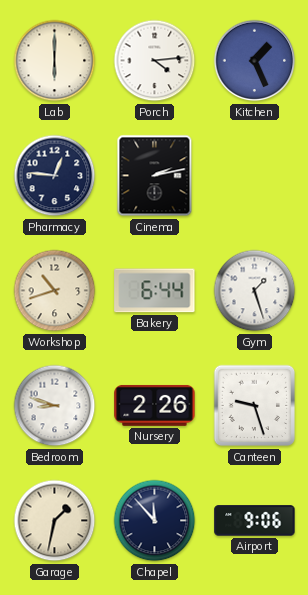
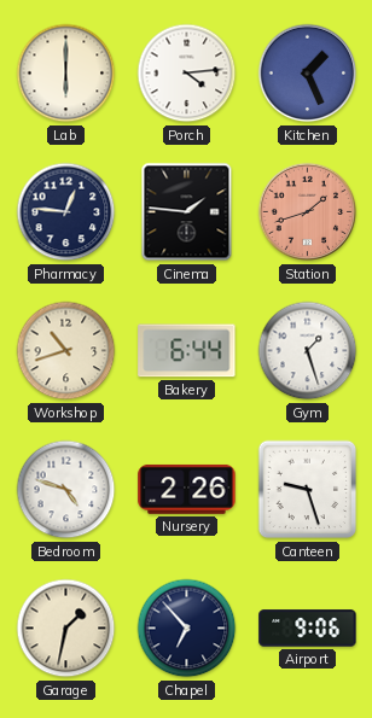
Cinema: 2:13 -> 1:46
Station: none -> 1:42
Bedroom: 8:48 -> 4:48
Chapel: 11:53 -> 6:53
